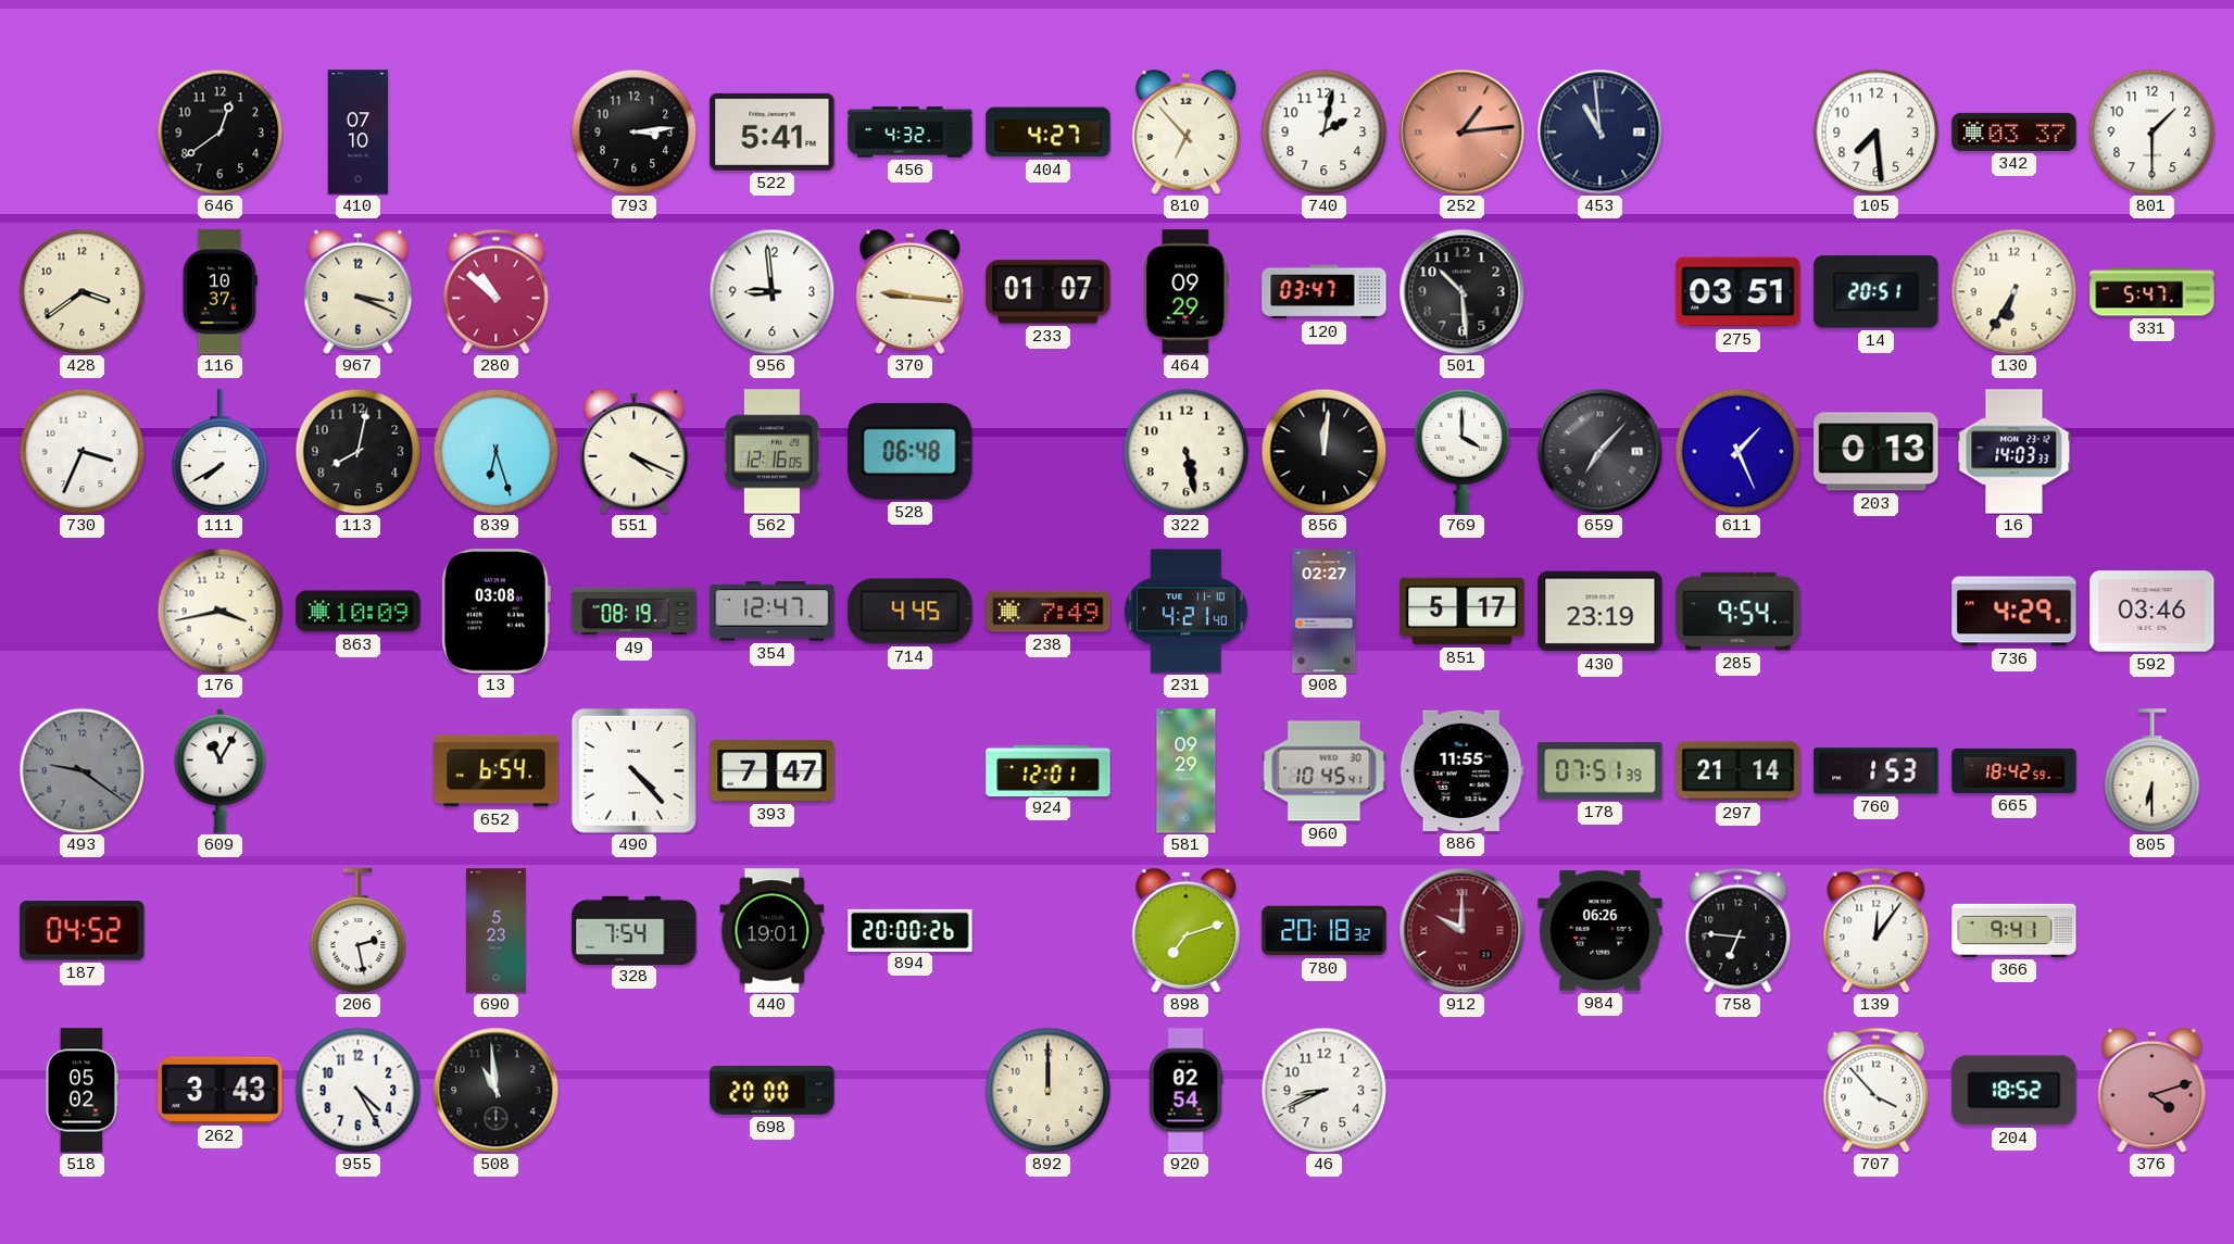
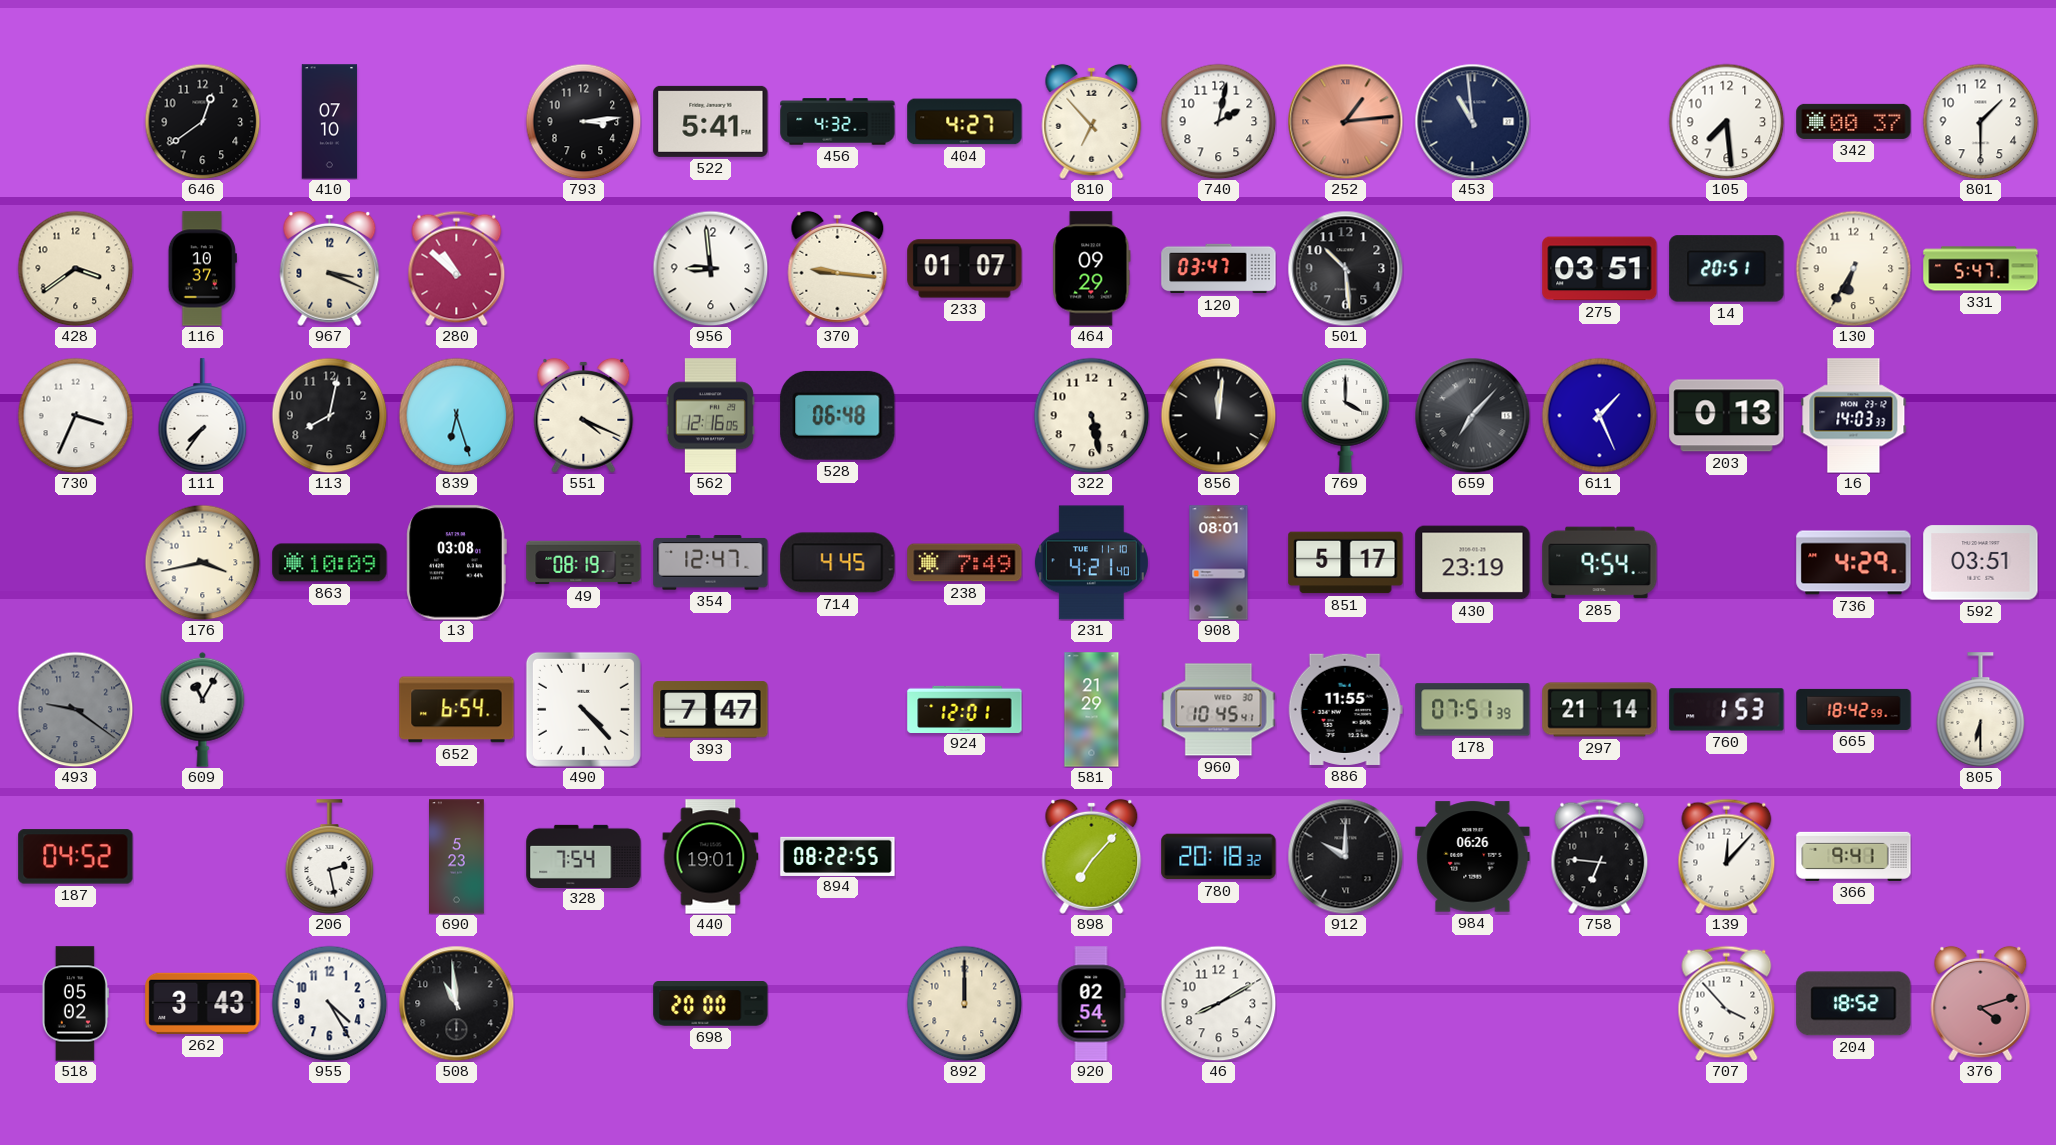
342: 03:37 -> 00:37
111: 7:40 -> 7:36
908: 02:27 -> 08:01
592: 03:46 -> 03:51
581: 09:29 -> 21:29
894: 20:00 -> 08:22
898: 7:12 -> 7:07
912 dial: burgundy -> black
139: 12:06 -> 12:07
46: 8:41 -> 8:10
